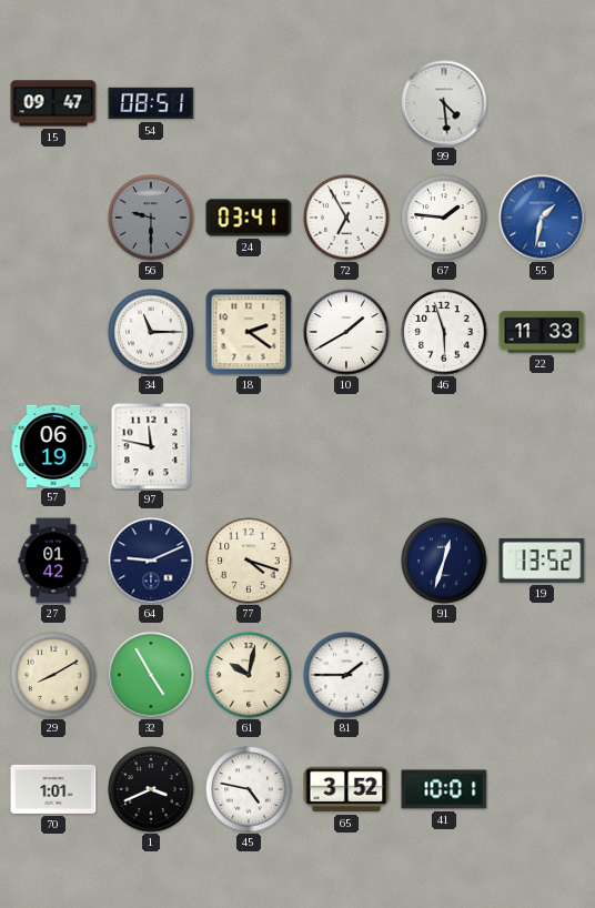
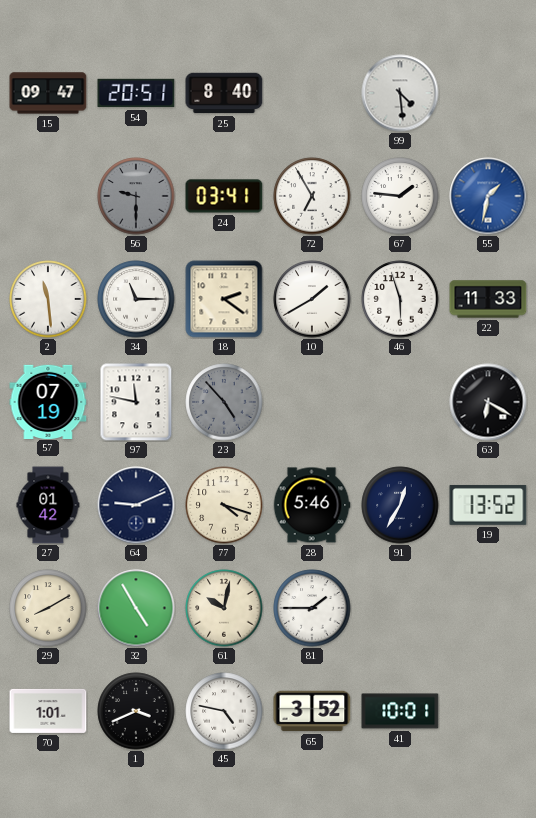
54: 08:51 -> 20:51
25: none -> 8:40
2: none -> 11:29
57: 06:19 -> 07:19
23: none -> 4:53
63: none -> 6:20
28: none -> 5:46
91: 12:33 -> 12:35
